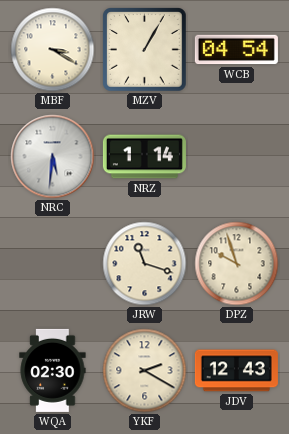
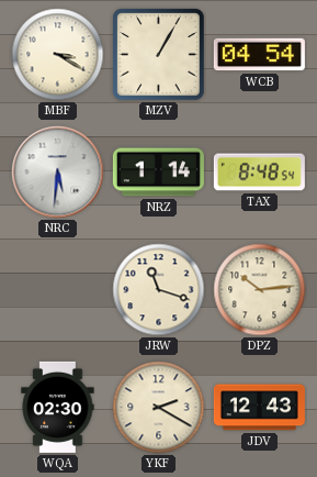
TAX: none -> 8:48
DPZ: 9:57 -> 10:14
